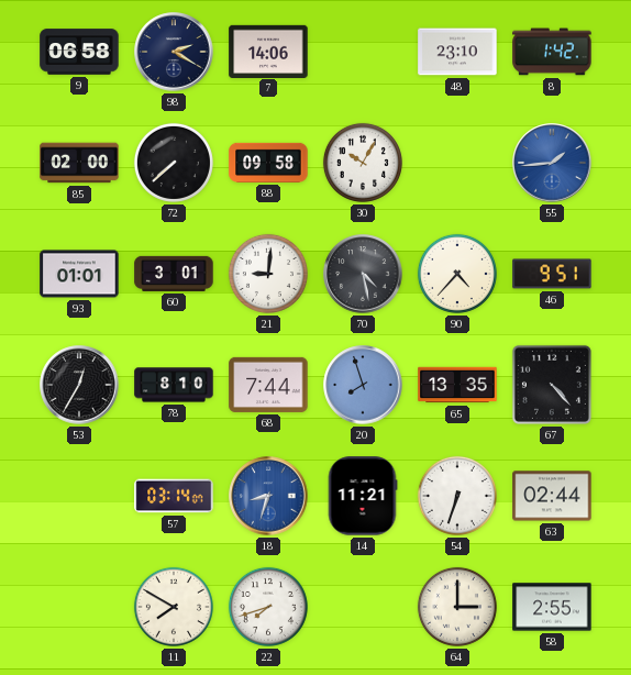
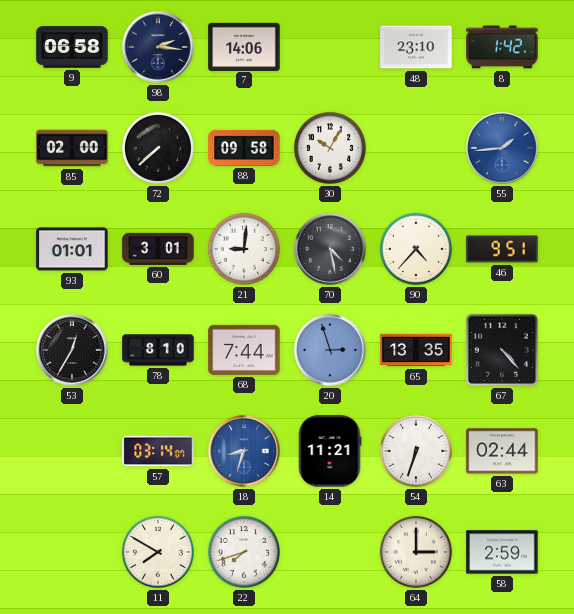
98: 2:20 -> 2:16
20: 7:57 -> 2:57
58: 2:55 -> 2:59
